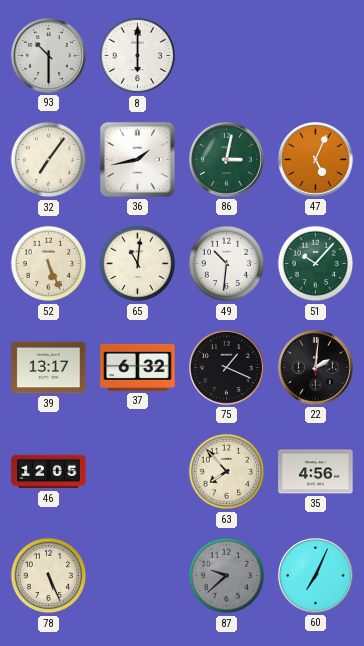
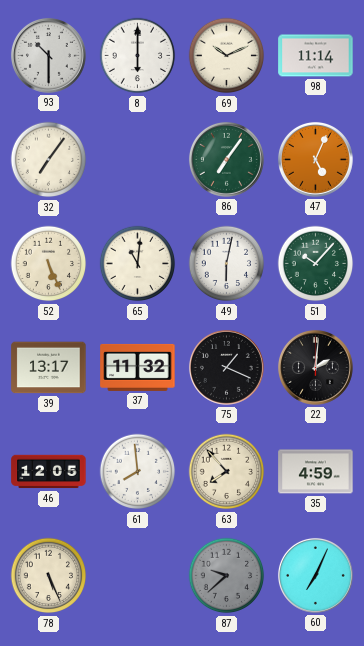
69: none -> 10:11
98: none -> 11:14
36: 1:43 -> none
86: 3:02 -> 7:06
49: 10:31 -> 6:02
37: 6:32 -> 11:32
61: none -> 7:59
35: 4:56 -> 4:59
